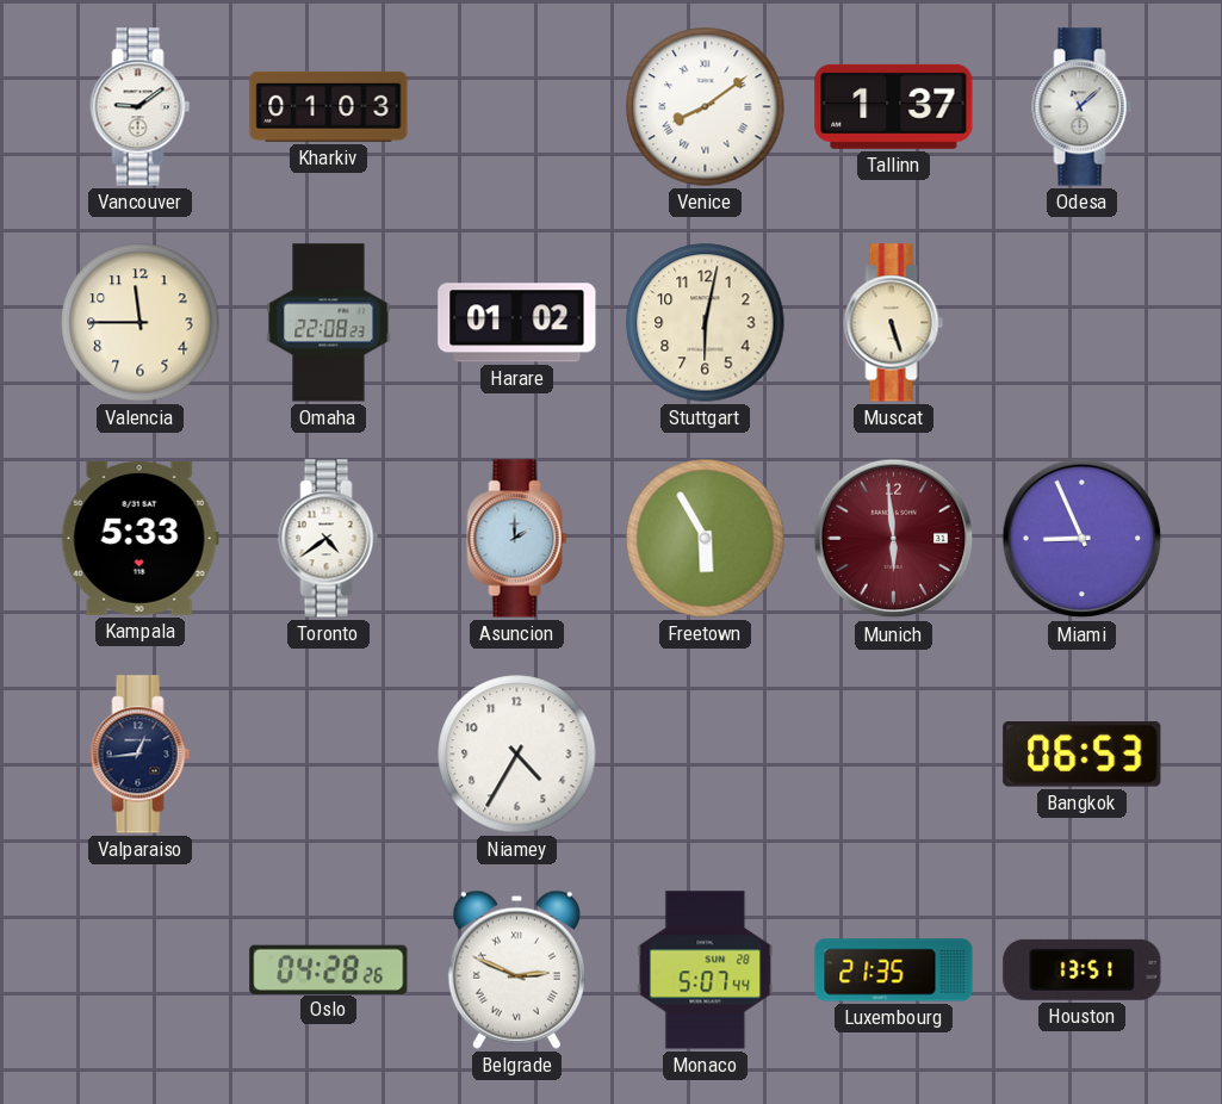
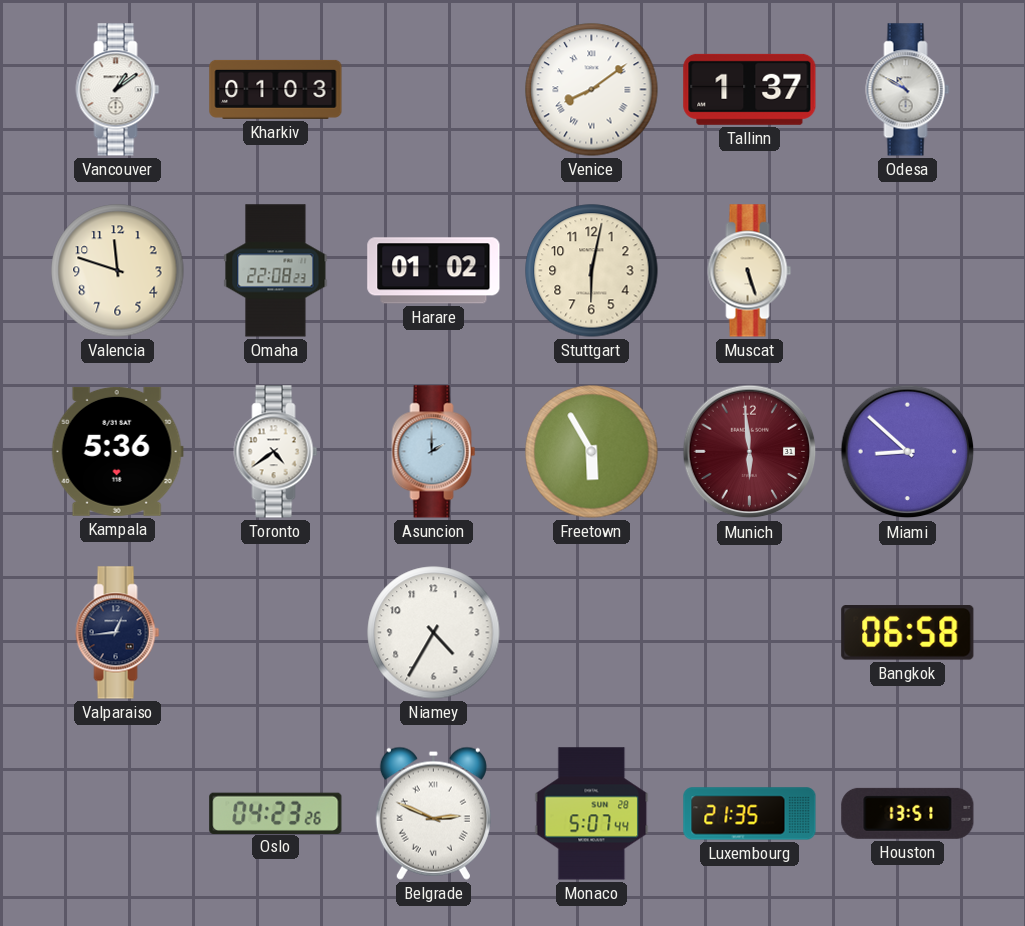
Vancouver: 9:09 -> 1:09
Odesa: 11:08 -> 10:50
Valencia: 11:45 -> 11:48
Kampala: 5:33 -> 5:36
Miami: 8:56 -> 8:52
Bangkok: 06:53 -> 06:58
Oslo: 04:28 -> 04:23
